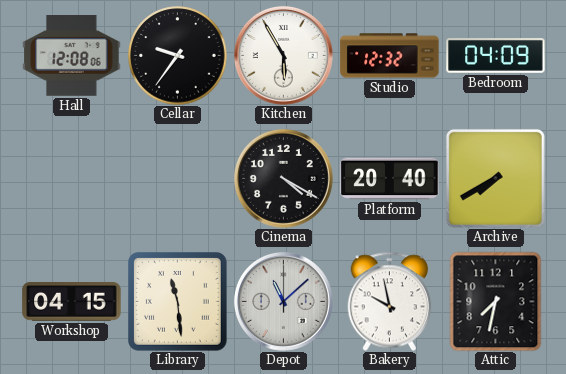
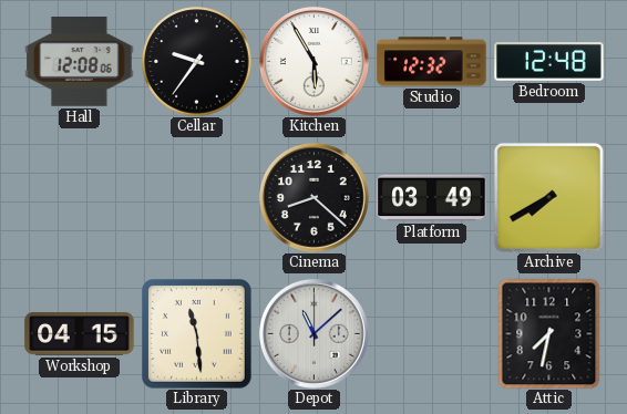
Bedroom: 04:09 -> 12:48
Cinema: 4:20 -> 8:22
Platform: 20:40 -> 03:49
Bakery: 9:58 -> none
